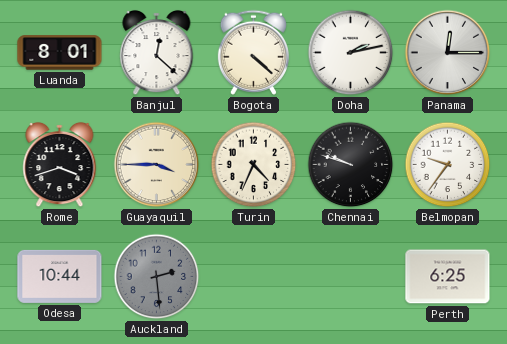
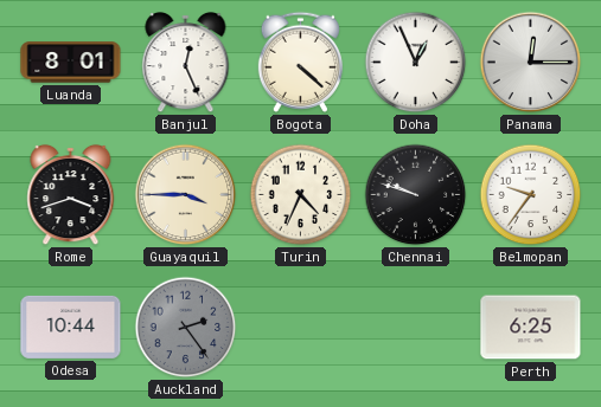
Banjul: 12:22 -> 12:26
Doha: 2:13 -> 12:56
Auckland: 2:29 -> 2:24
